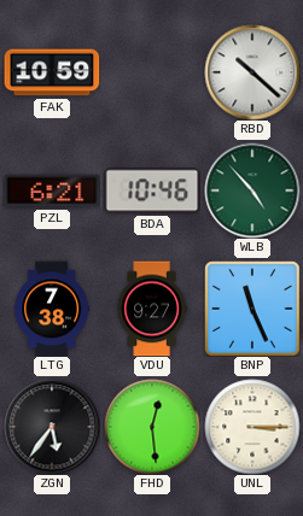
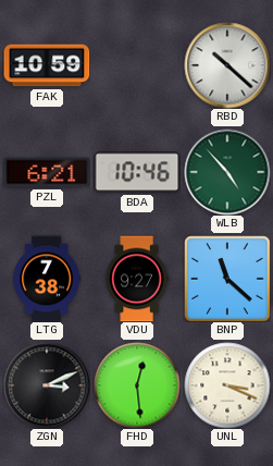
BNP: 11:26 -> 11:22
ZGN: 5:36 -> 3:11
UNL: 3:15 -> 3:19
